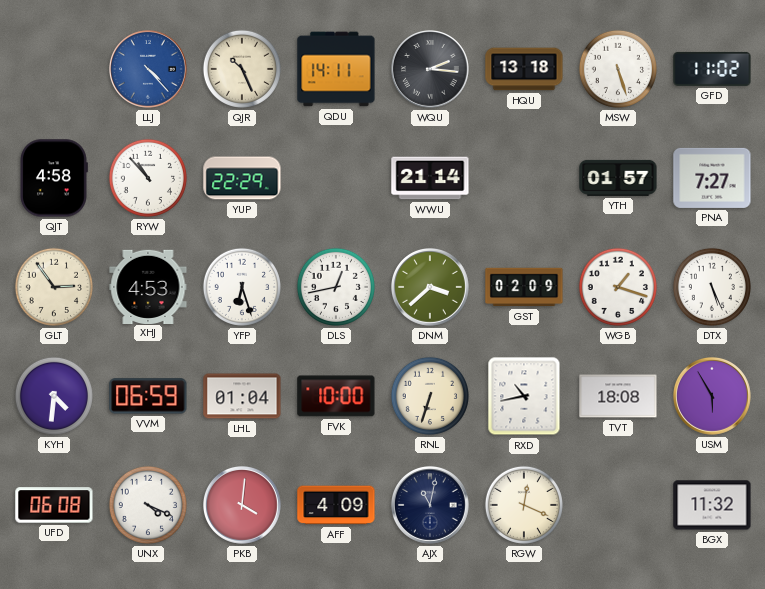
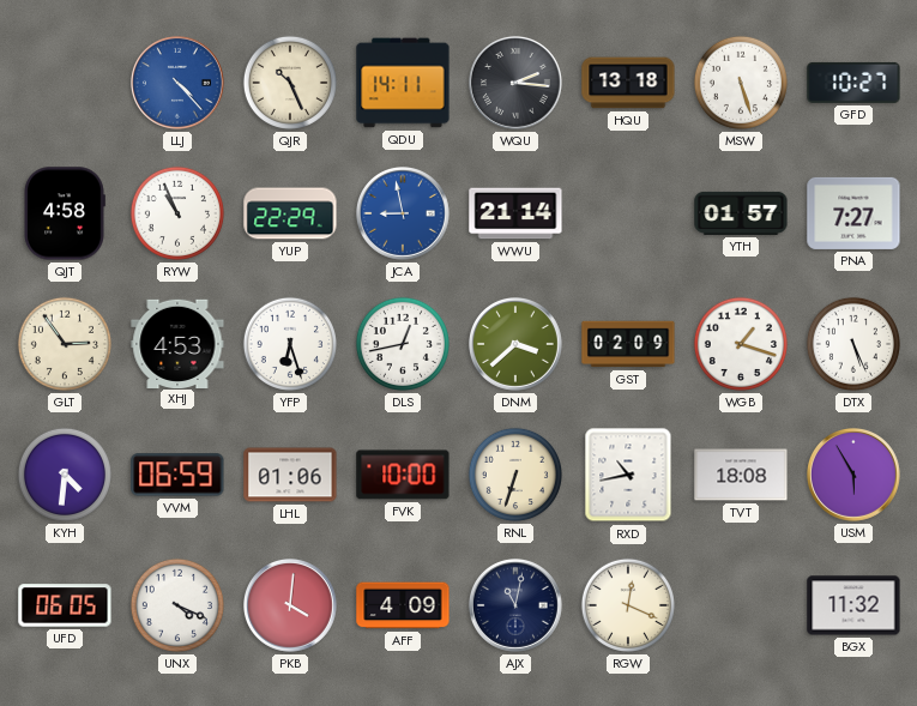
GFD: 11:02 -> 10:27
RYW: 10:53 -> 10:56
JCA: none -> 8:58
LHL: 01:04 -> 01:06
UFD: 06:08 -> 06:05
